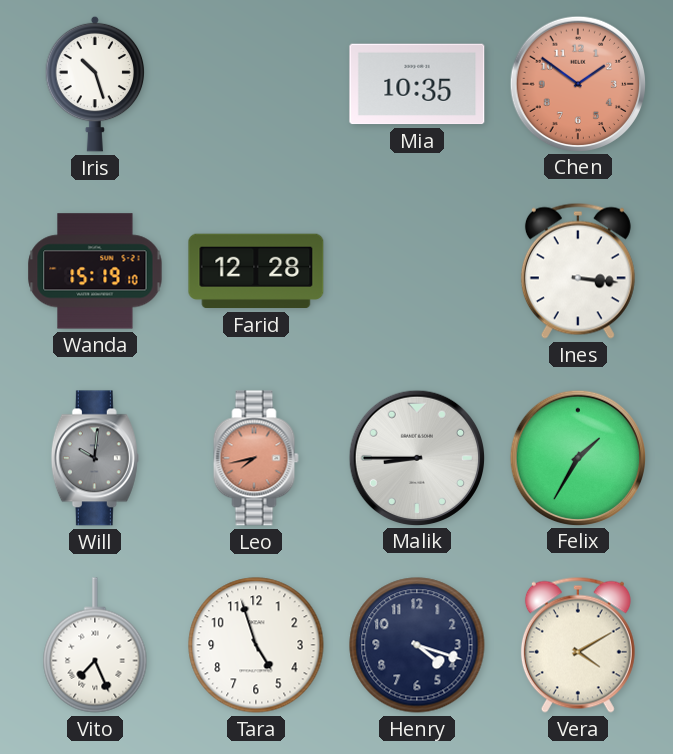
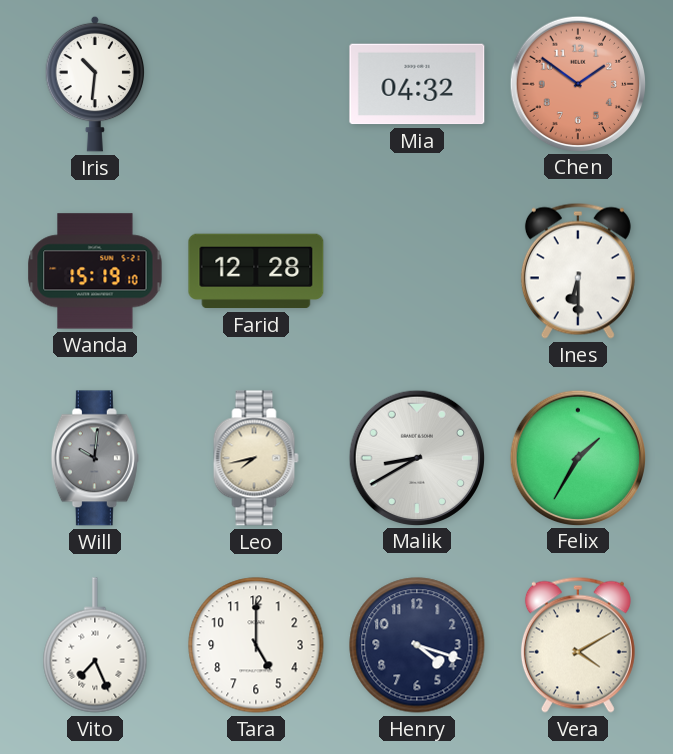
Iris: 10:27 -> 10:31
Mia: 10:35 -> 04:32
Ines: 3:16 -> 6:30
Leo dial: salmon -> cream
Malik: 8:45 -> 8:40
Tara: 4:57 -> 5:00
